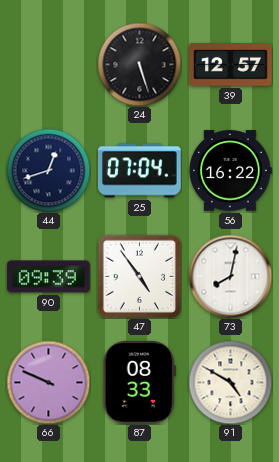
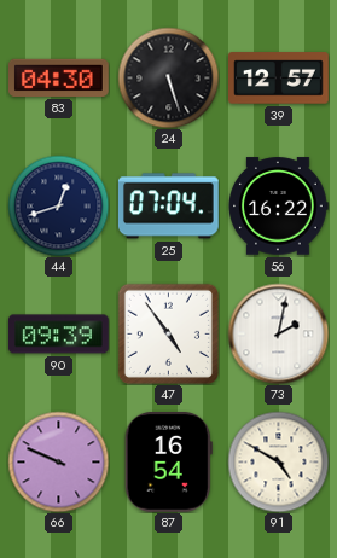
83: none -> 04:30
73: 8:02 -> 2:02
87: 08:33 -> 16:54
